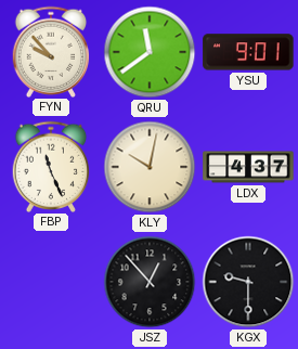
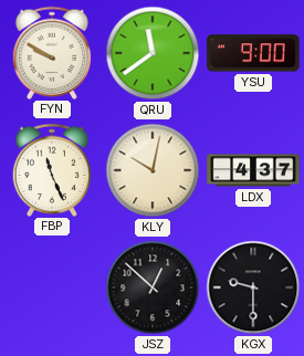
FYN: 9:53 -> 9:50
YSU: 9:01 -> 9:00
JSZ: 12:53 -> 12:52
